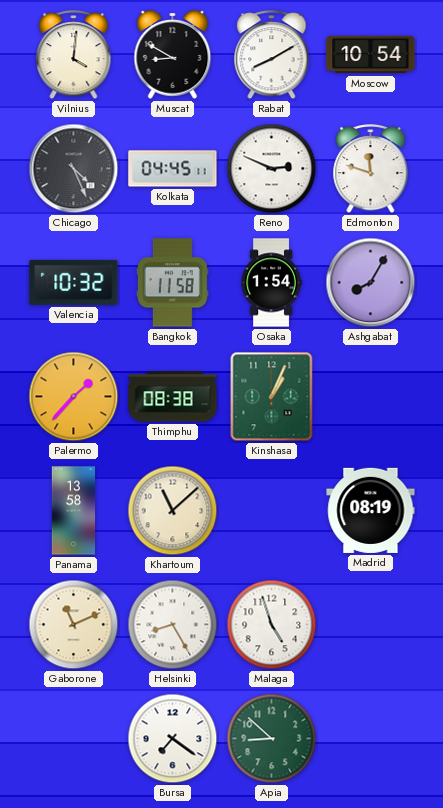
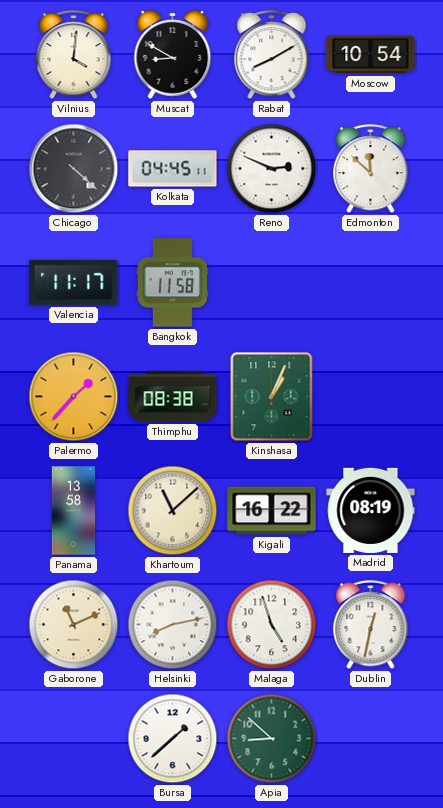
Chicago: 4:26 -> 4:22
Edmonton: 11:48 -> 11:52
Valencia: 10:32 -> 11:17
Osaka: 1:54 -> none
Ashgabat: 8:05 -> none
Kigali: none -> 16:22
Helsinki: 8:25 -> 8:13
Dublin: none -> 12:32
Bursa: 7:21 -> 1:38
